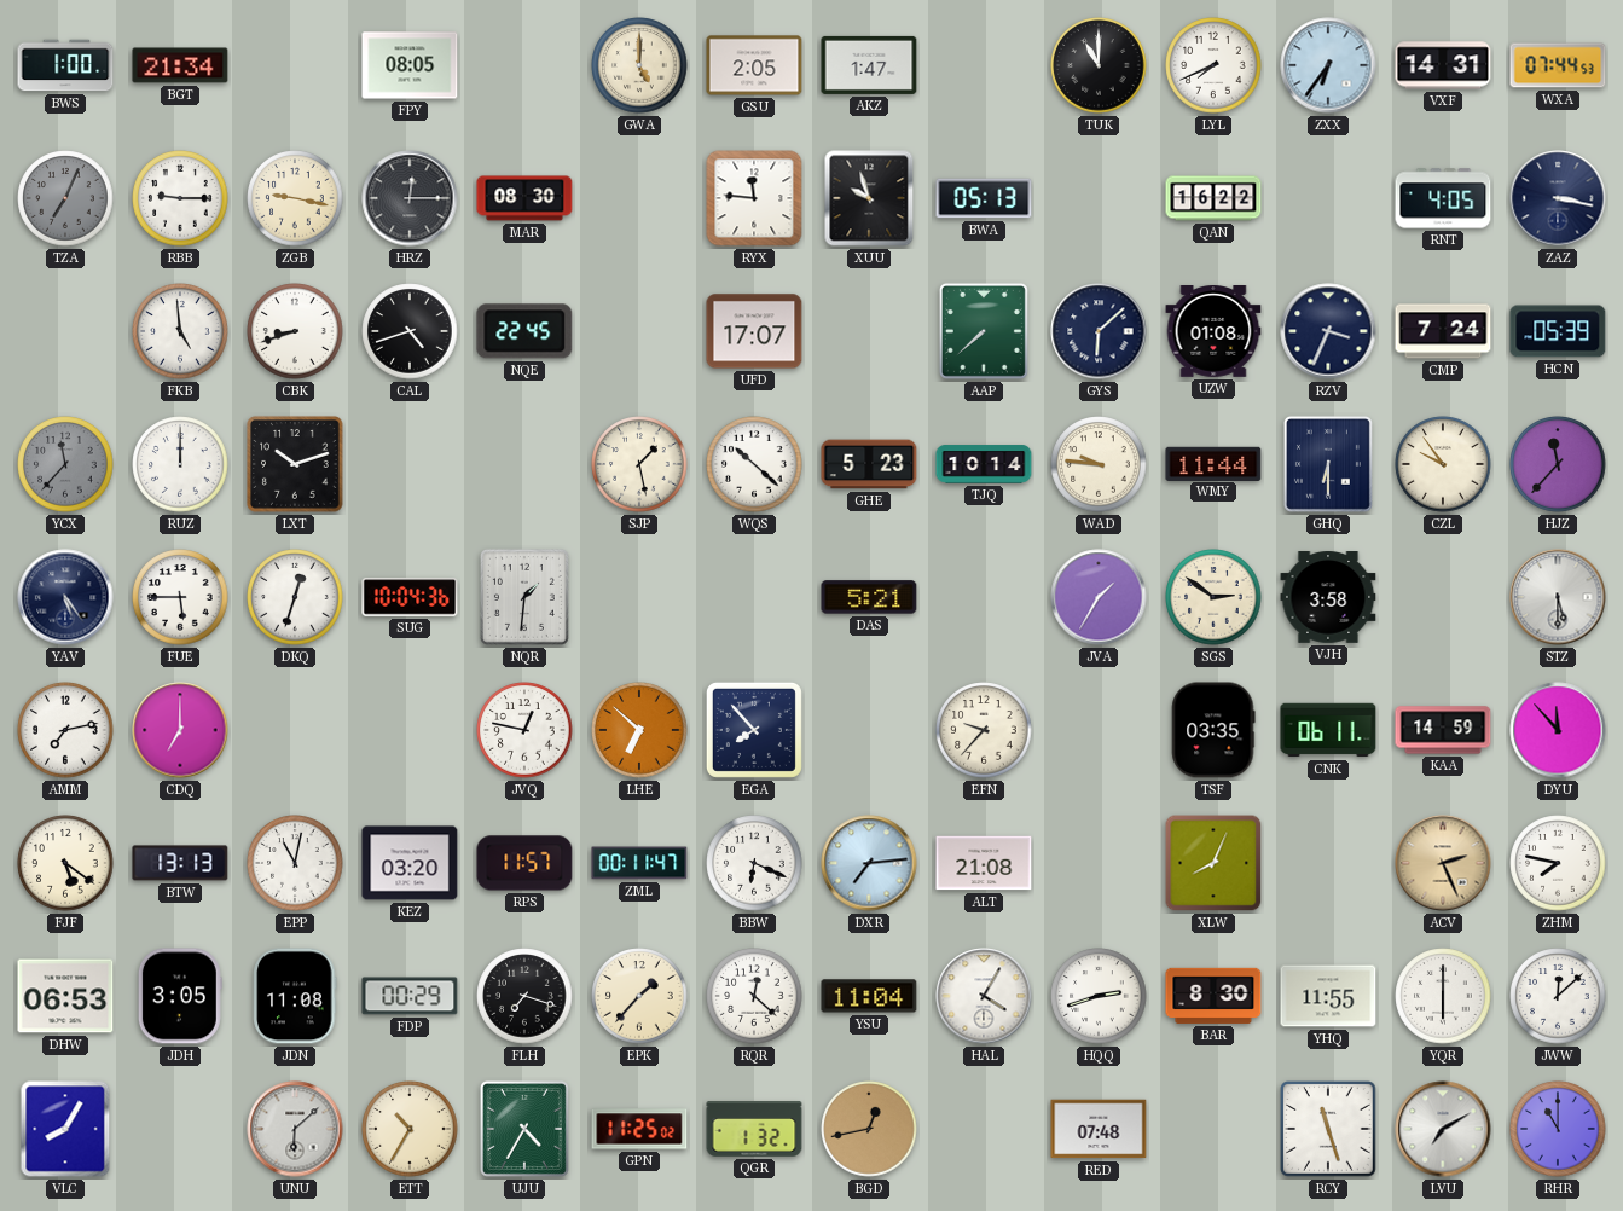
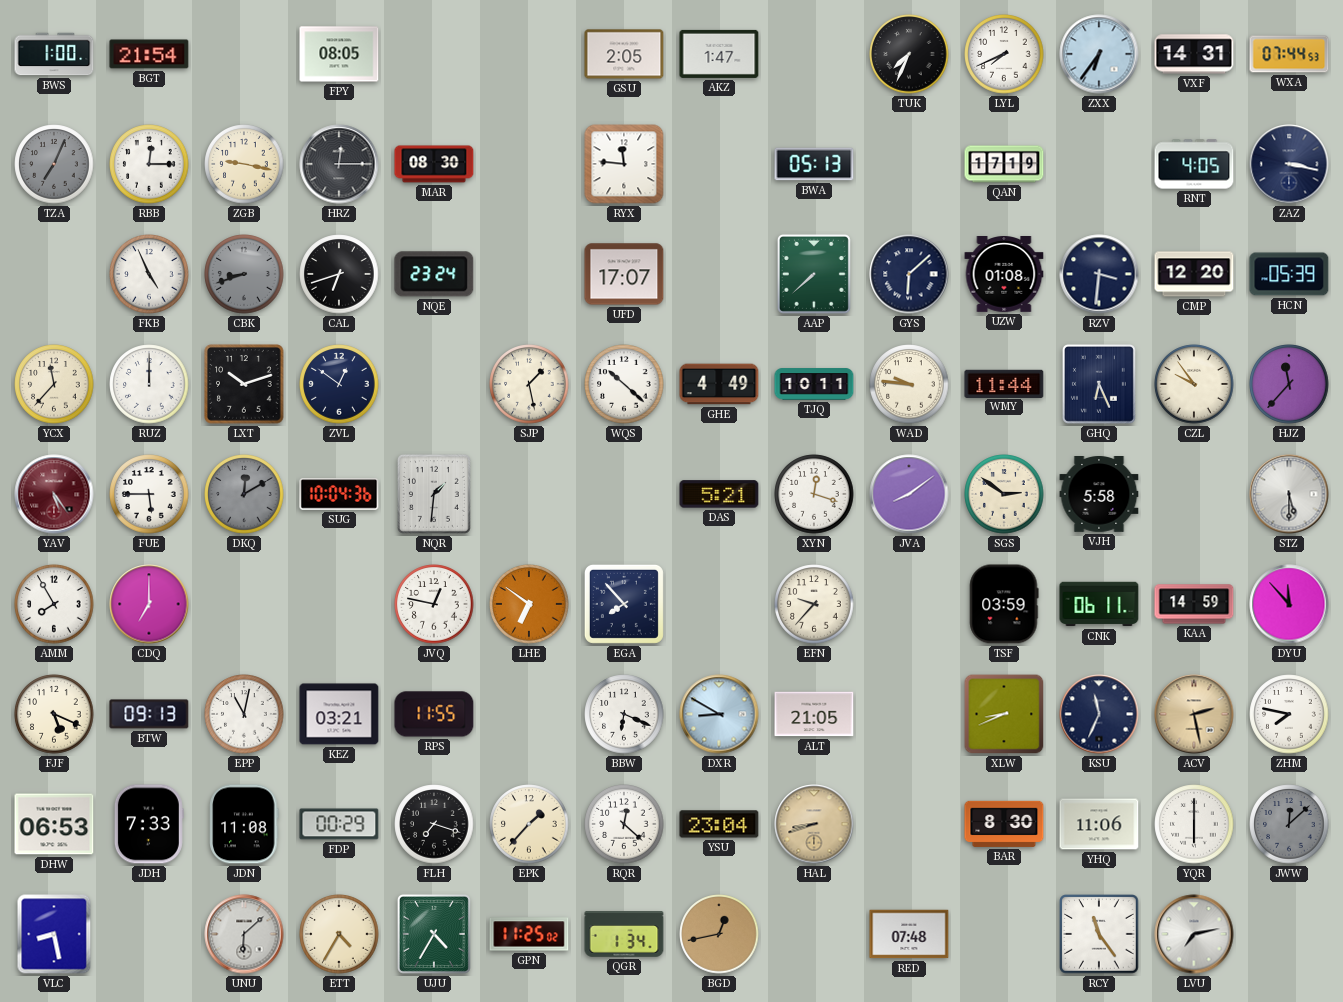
BGT: 21:34 -> 21:54
GWA: 5:00 -> none
TUK: 11:00 -> 7:34
RBB: 9:15 -> 12:15
XUU: 9:57 -> none
QAN: 16:22 -> 17:19
FKB: 4:59 -> 4:56
CBK dial: white -> grey
CAL: 4:42 -> 6:42
NQE: 22:45 -> 23:24
RZV: 3:34 -> 3:31
CMP: 7:24 -> 12:20
YCX dial: grey -> cream
ZVL: none -> 12:51
GHE: 5:23 -> 4:49
TJQ: 10:14 -> 10:11
GHQ: 6:30 -> 6:26
YAV dial: navy -> burgundy
DKQ: 12:33 -> 12:10
DKQ dial: white -> grey
XYN: none -> 12:18
JVA: 1:35 -> 8:09
VJH: 3:58 -> 5:58
AMM: 7:13 -> 7:55
LHE: 6:52 -> 6:51
TSF: 03:35 -> 03:59
FJF: 5:21 -> 5:19
BTW: 13:13 -> 09:13
KEZ: 03:20 -> 03:21
RPS: 11:57 -> 11:55
ZML: 00:11 -> none
DXR: 7:14 -> 8:50
ALT: 21:08 -> 21:05
XLW: 8:04 -> 8:41
KSU: none -> 11:34
ACV: 2:26 -> 2:28
JDH: 3:05 -> 7:33
YSU: 11:04 -> 23:04
HAL: 4:05 -> 8:42
HAL dial: white -> champagne
HQQ: 2:42 -> none
YHQ: 11:55 -> 11:06
JWW dial: white -> grey
VLC: 8:05 -> 8:28
ETT: 10:35 -> 4:35
QGR: 1:32 -> 1:34
RCY: 11:27 -> 11:24
LVU: 7:10 -> 7:13
RHR: 11:00 -> none
